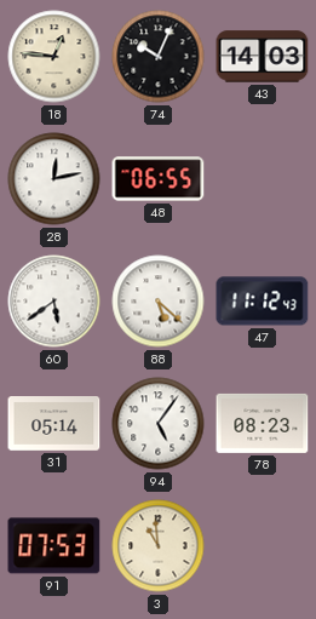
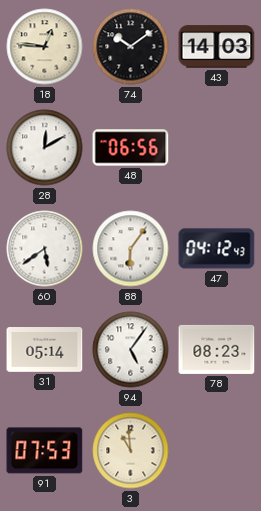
74: 10:04 -> 10:09
28: 12:13 -> 12:10
48: 06:55 -> 06:56
88: 5:22 -> 6:06
47: 11:12 -> 04:12
